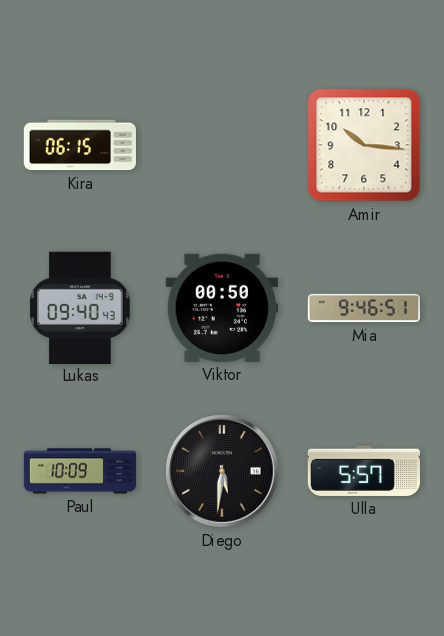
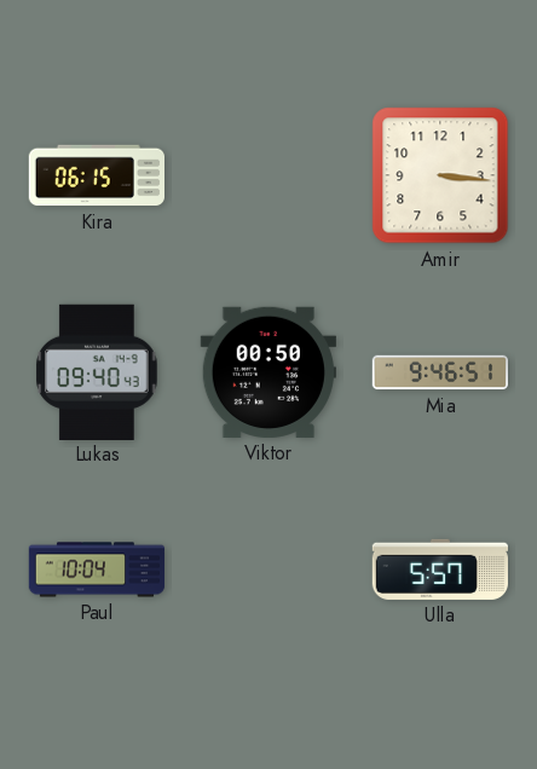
Amir: 10:16 -> 3:16
Paul: 10:09 -> 10:04
Diego: 5:31 -> none
